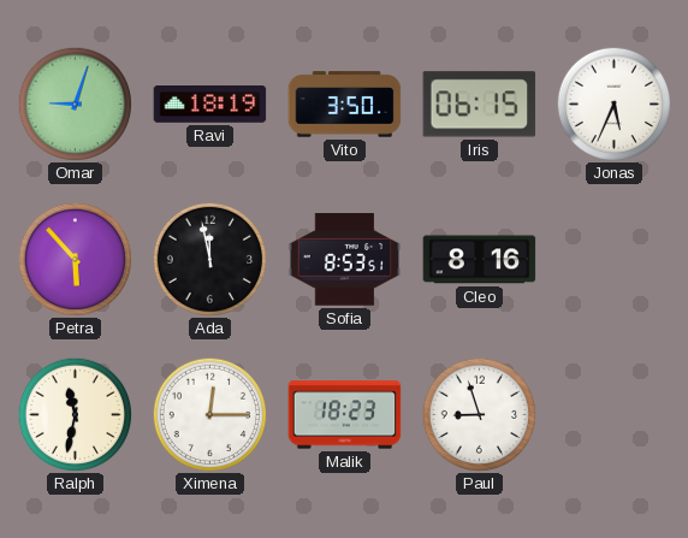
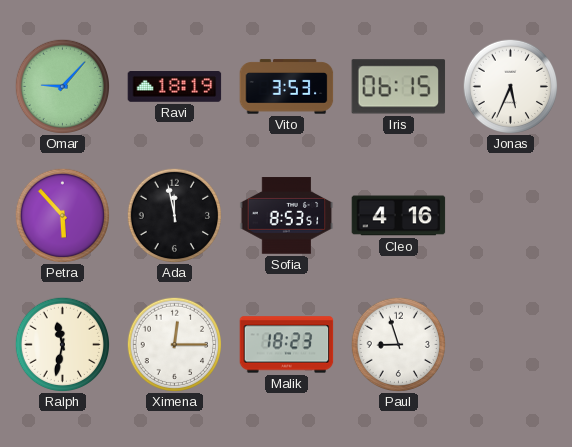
Omar: 9:03 -> 9:07
Vito: 3:50 -> 3:53
Cleo: 8:16 -> 4:16
